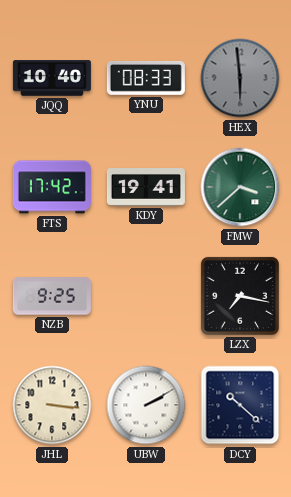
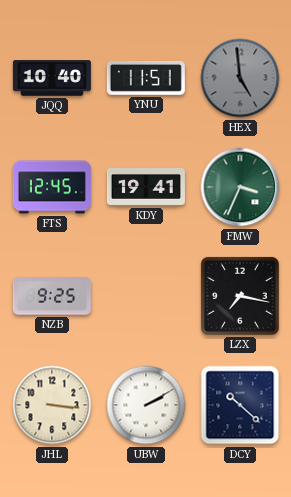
YNU: 08:33 -> 11:51
HEX: 5:59 -> 4:59
FTS: 17:42 -> 12:45
FMW: 3:38 -> 3:34
